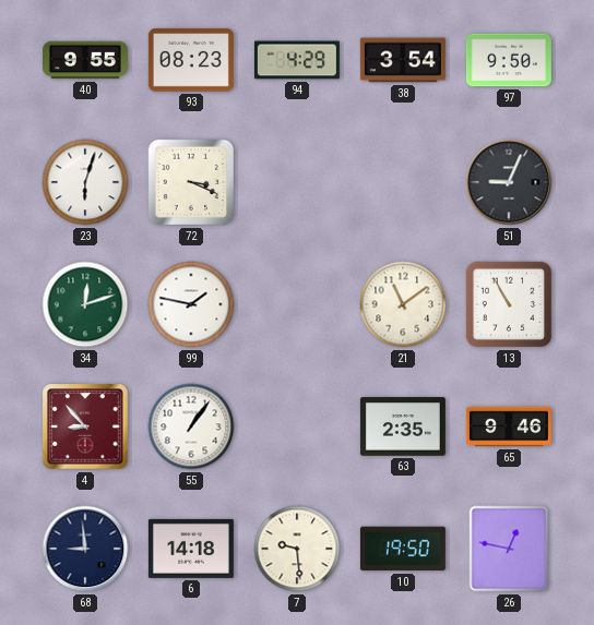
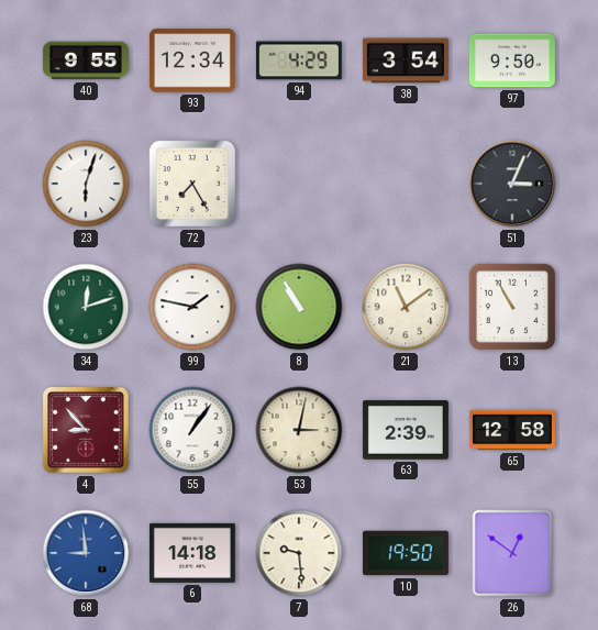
93: 08:23 -> 12:34
72: 3:19 -> 7:25
51: 9:04 -> 3:04
8: none -> 10:55
53: none -> 3:02
63: 2:35 -> 2:39
65: 9:46 -> 12:58
68 dial: navy -> blue
26: 12:47 -> 12:51
